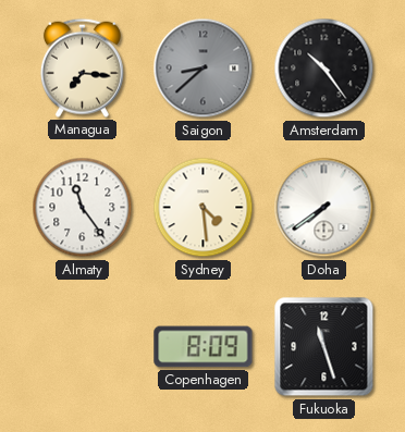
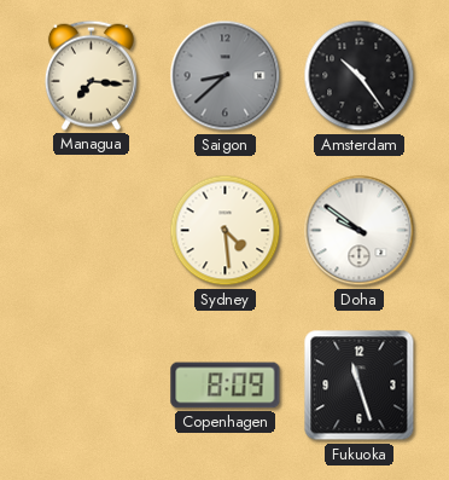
Almaty: 11:24 -> none
Doha: 7:39 -> 9:51
